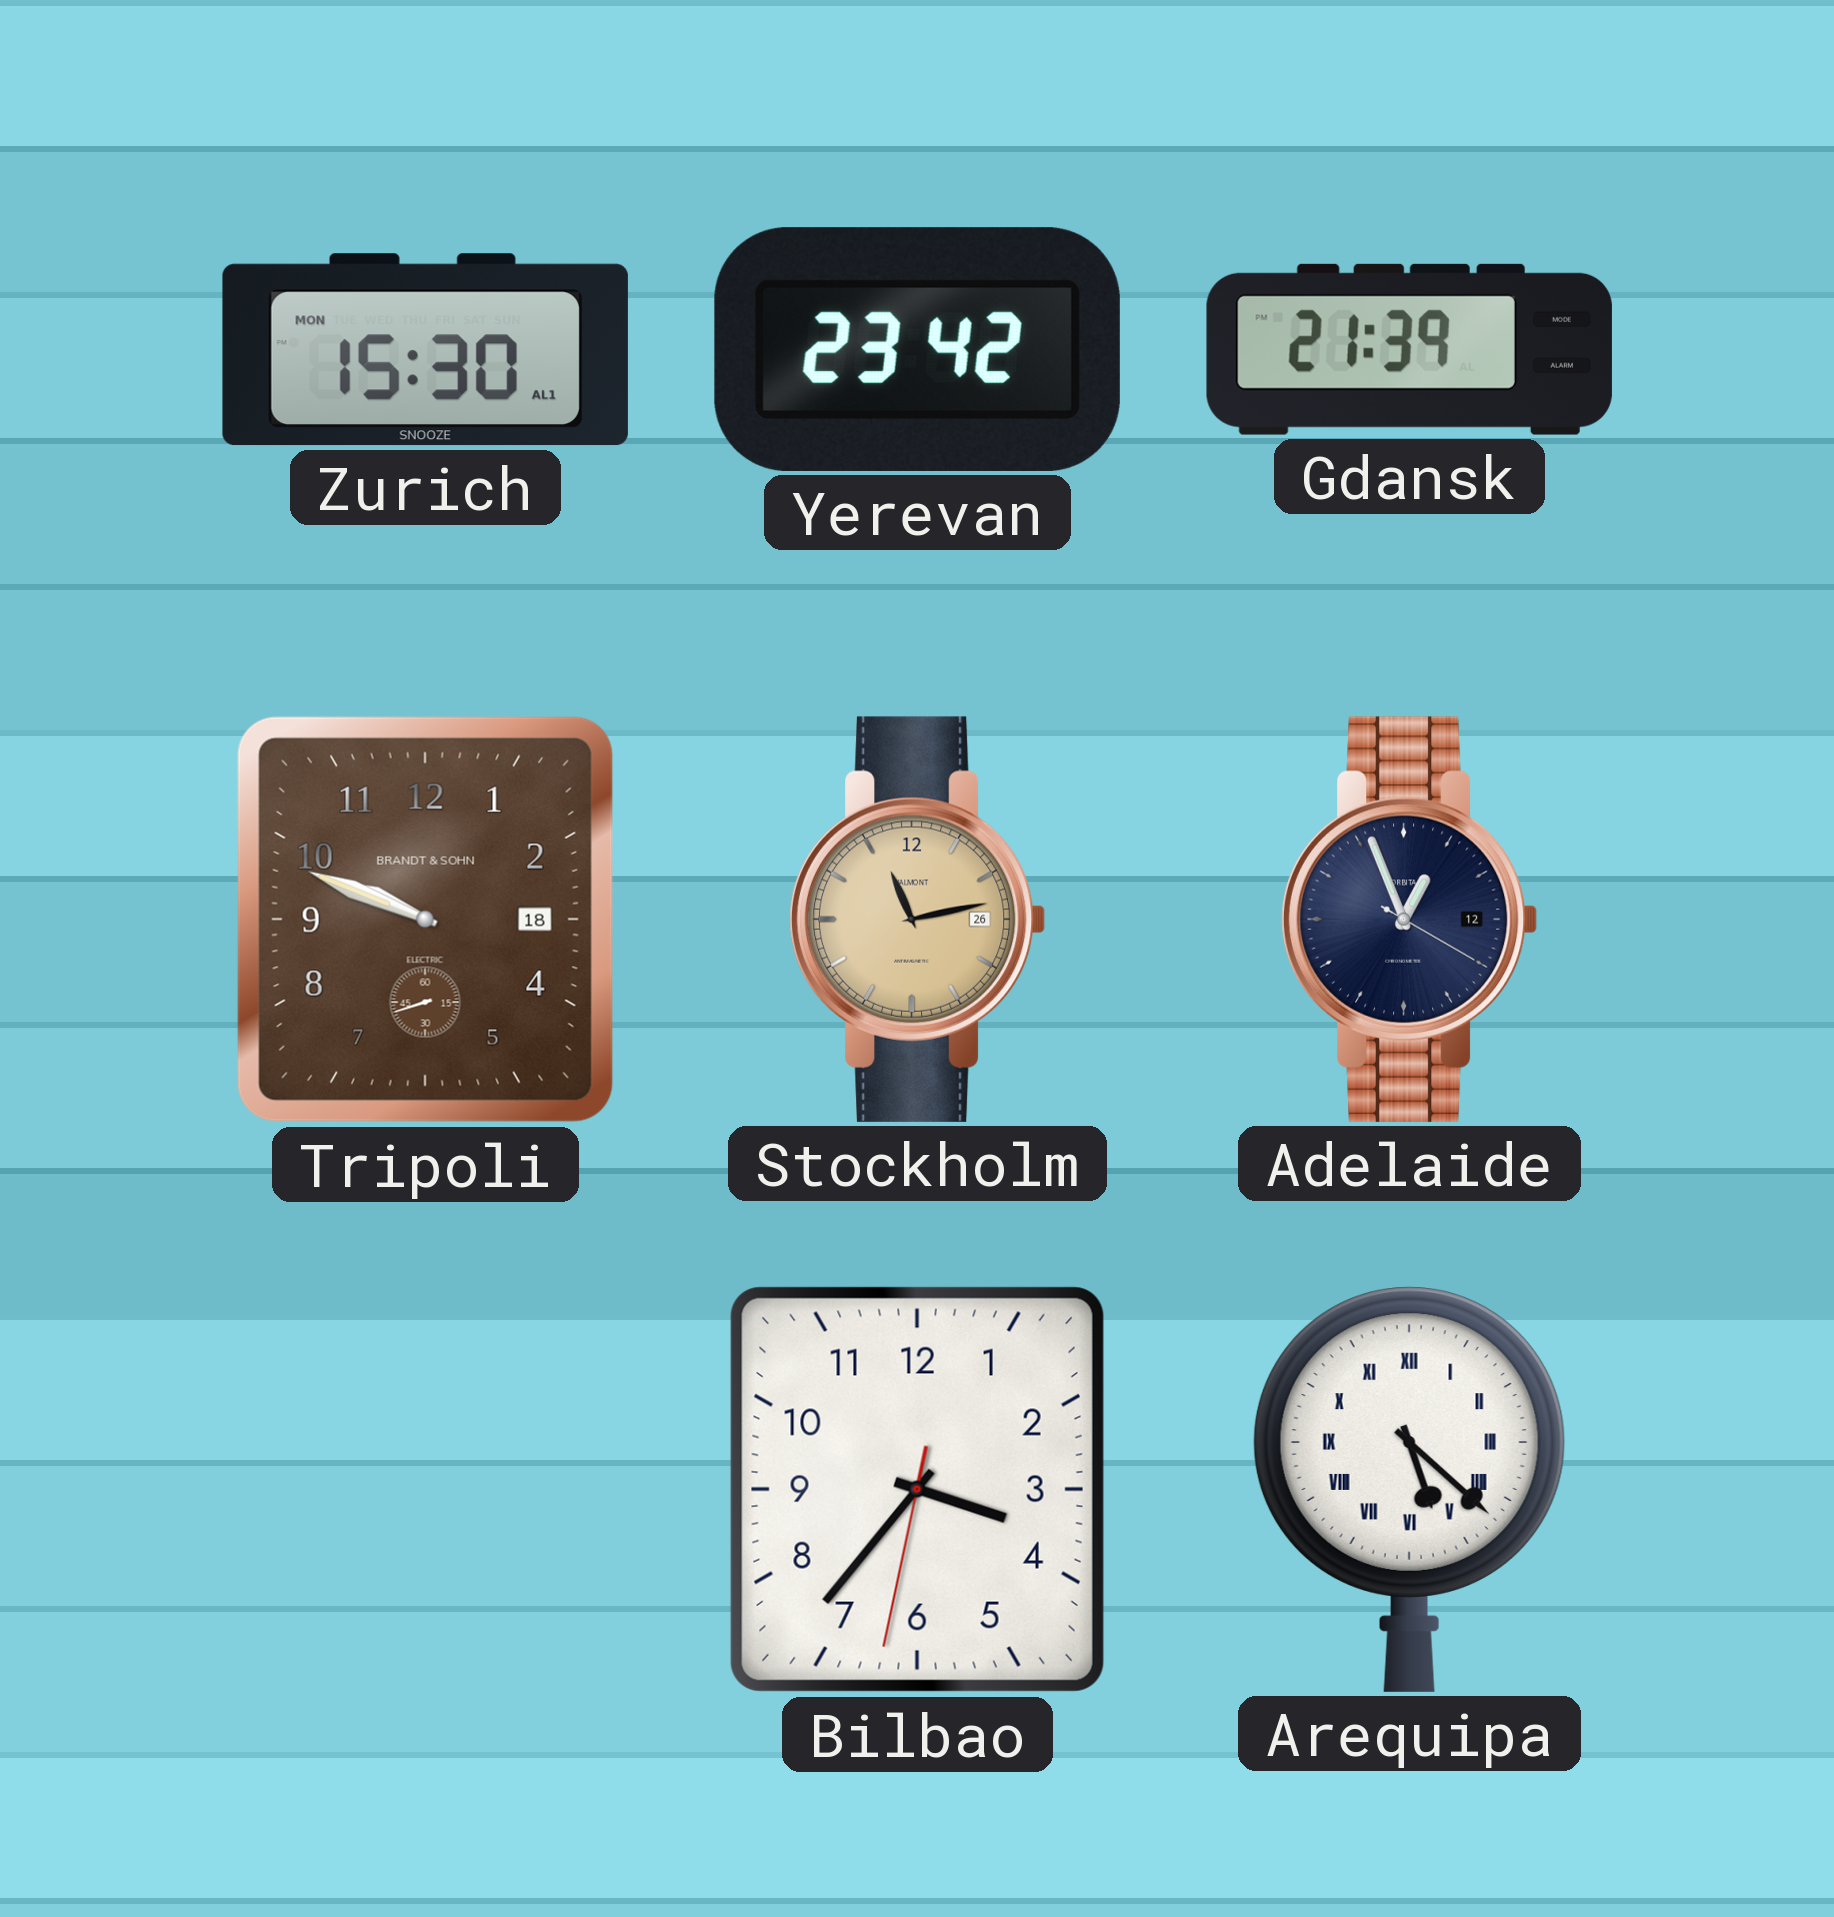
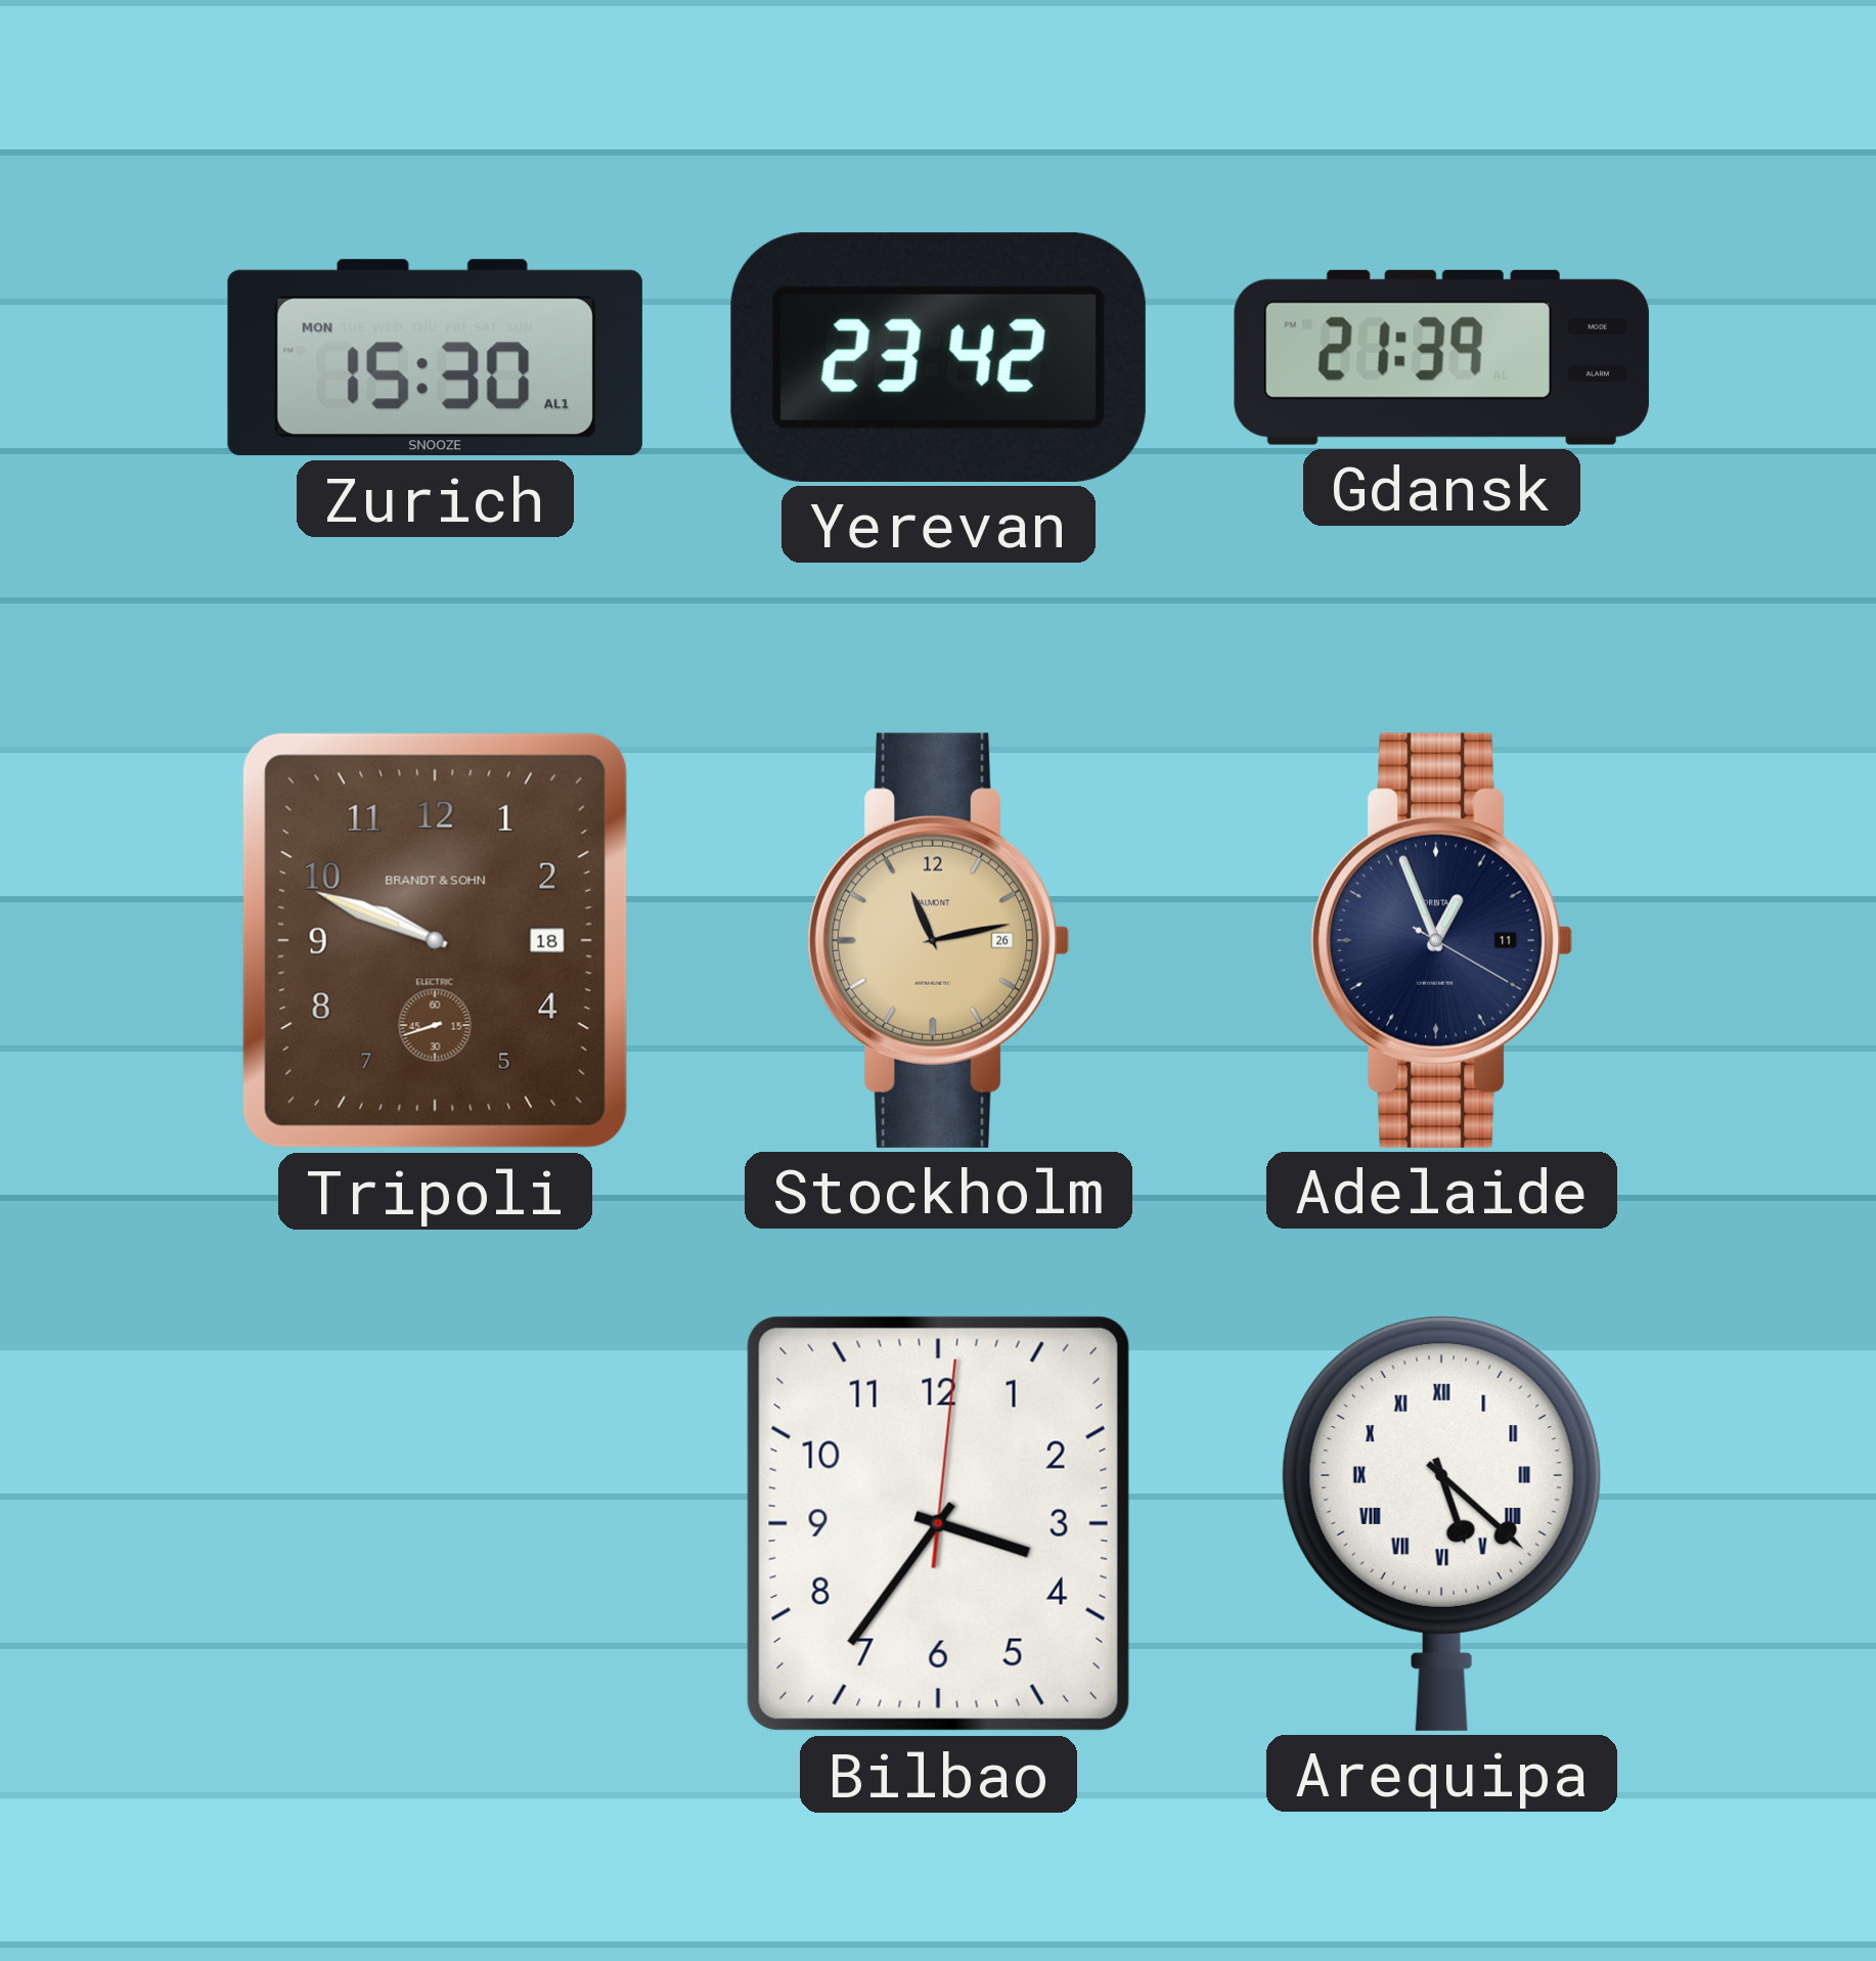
Adelaide date: 12 -> 11
Bilbao: 3:36:32 -> 3:36:01
